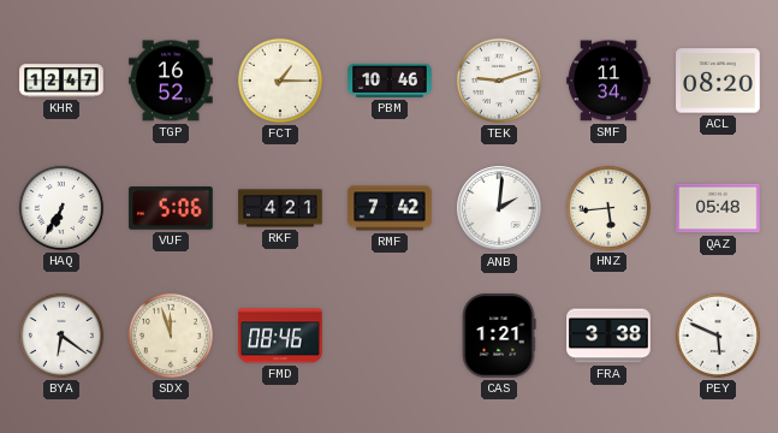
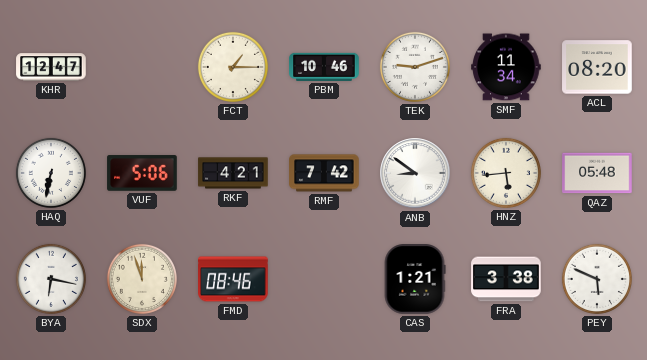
TGP: 16:52 -> none
HAQ: 6:35 -> 6:32
ANB: 2:01 -> 8:51
BYA: 6:21 -> 6:17
